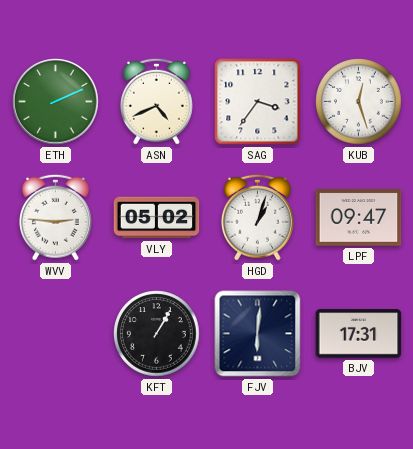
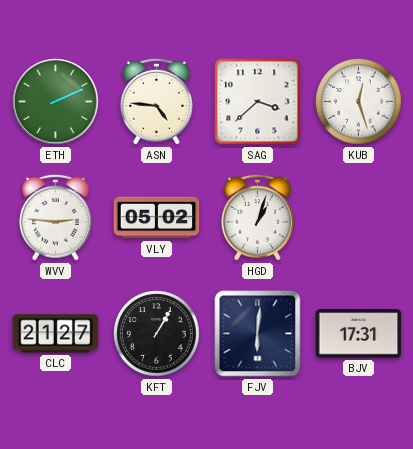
ASN: 4:41 -> 4:46
SAG: 3:36 -> 3:38
LPF: 09:47 -> none
CLC: none -> 21:27
